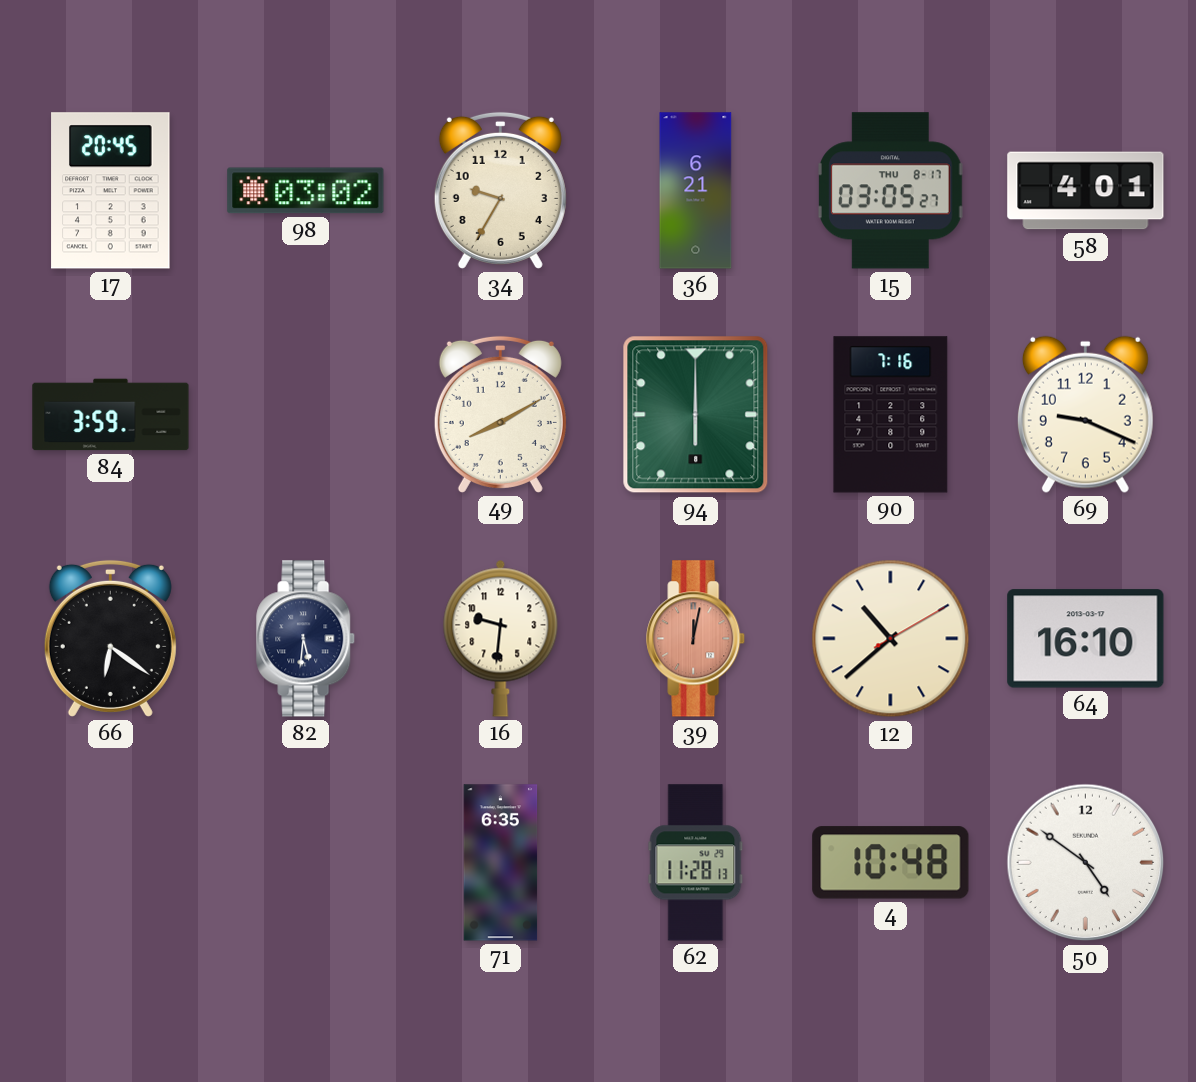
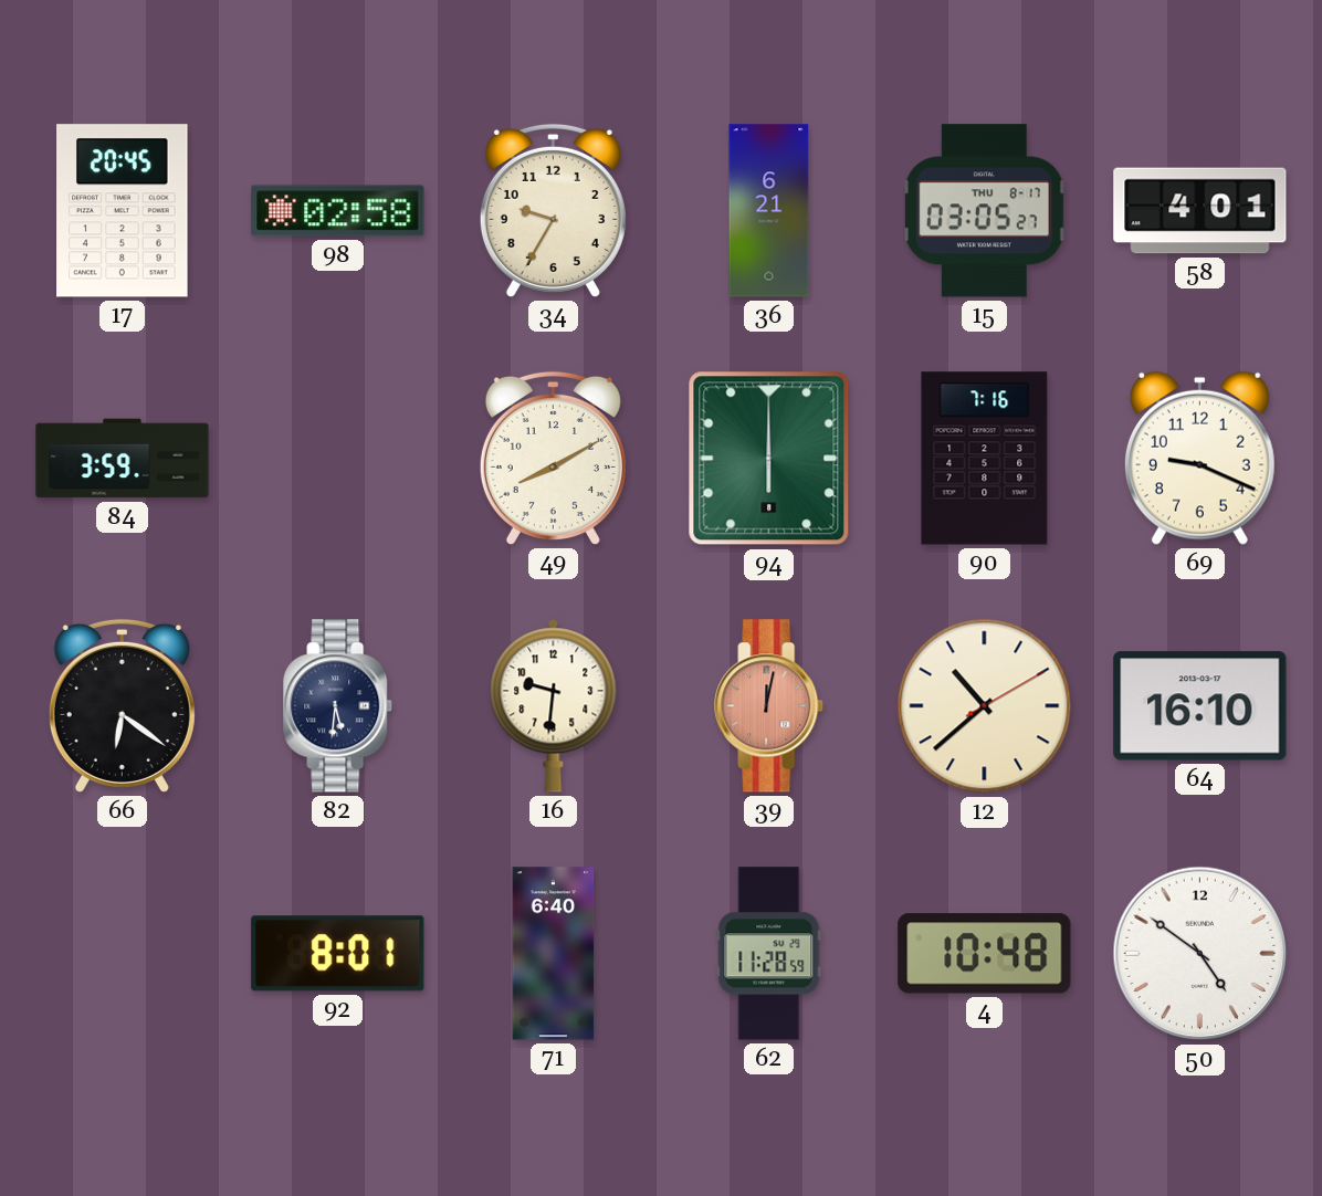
98: 03:02 -> 02:58
92: none -> 8:01
71: 6:35 -> 6:40
62: 11:28:13 -> 11:28:59
